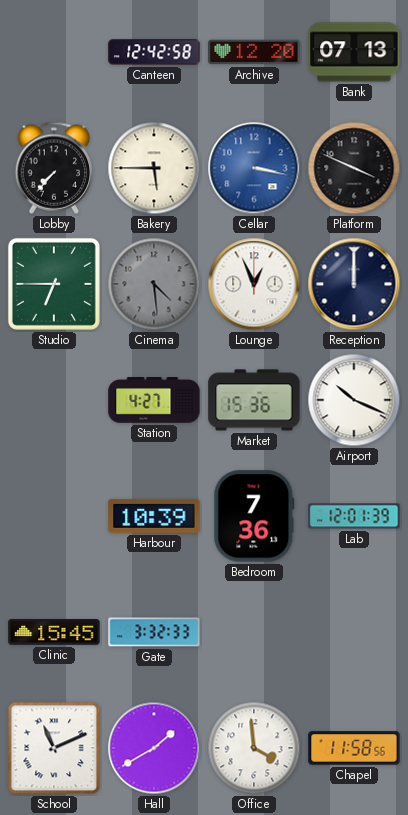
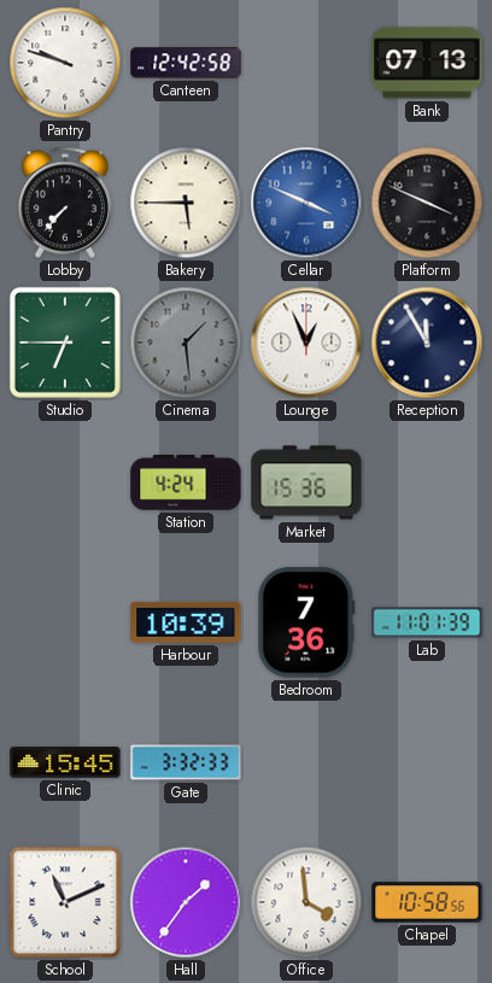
Pantry: none -> 9:48
Archive: 12:20 -> none
Cellar: 3:17 -> 3:49
Cinema: 4:29 -> 1:29
Reception: 12:00 -> 11:55
Station: 4:27 -> 4:24
Airport: 10:19 -> none
Lab: 12:01 -> 11:01
Hall: 1:40 -> 1:36
Chapel: 11:58 -> 10:58
